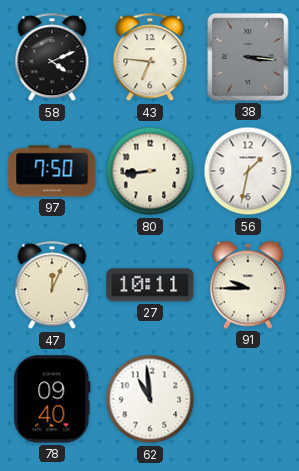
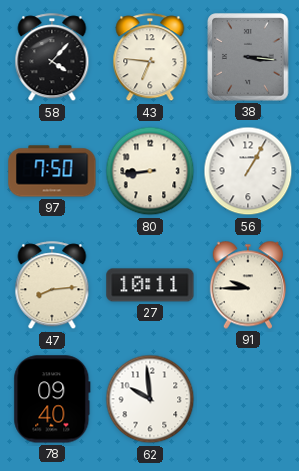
58: 4:11 -> 4:07
56: 1:32 -> 1:05
47: 12:04 -> 8:14
62: 10:59 -> 9:59
